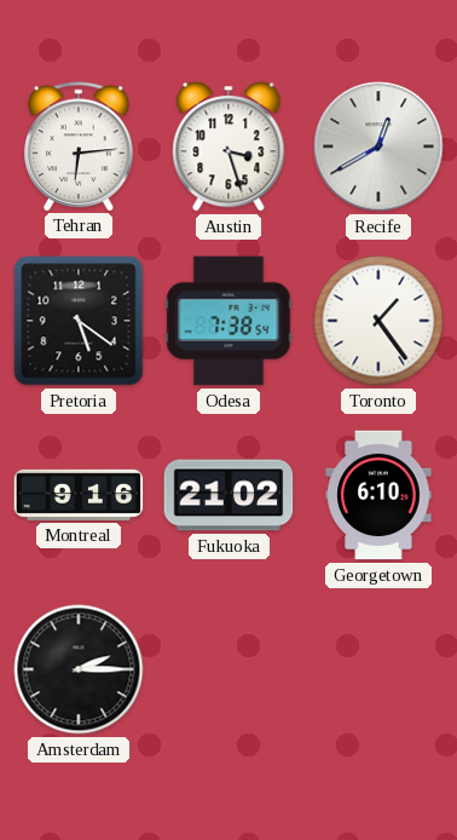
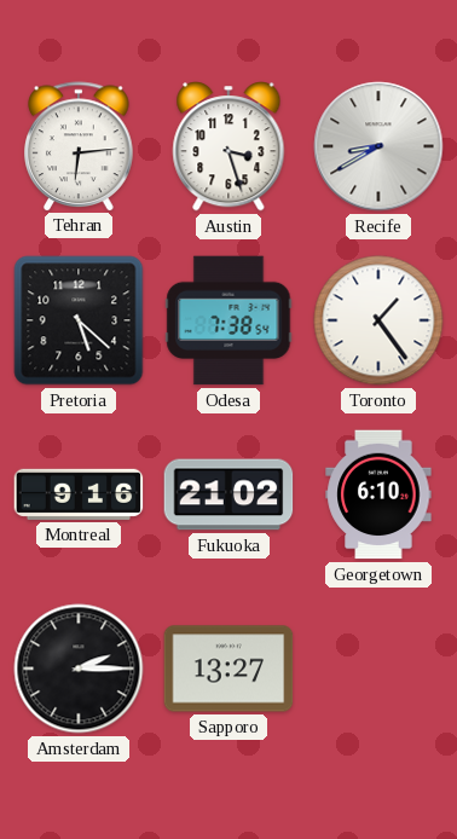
Recife: 12:40 -> 8:40
Pretoria: 5:21 -> 5:22
Sapporo: none -> 13:27
